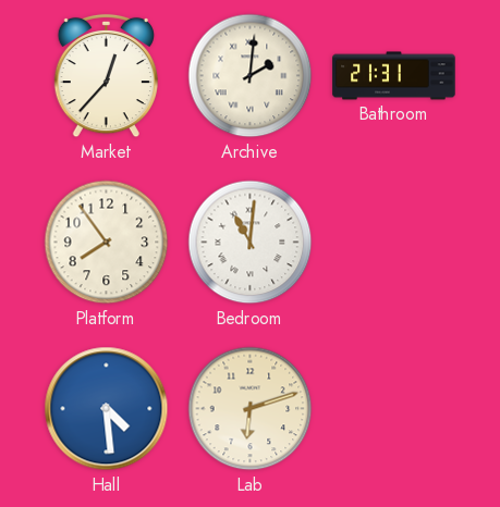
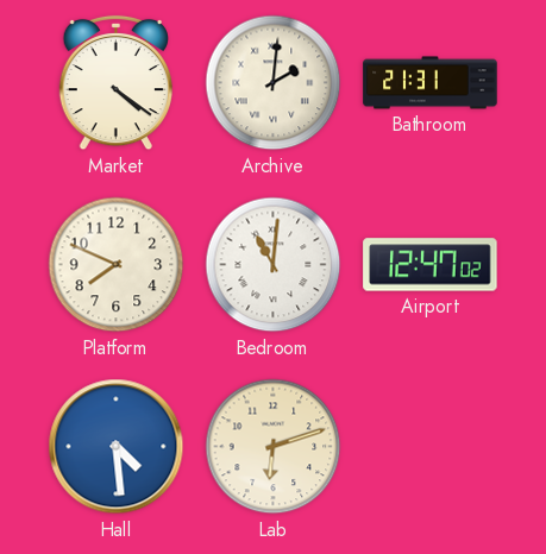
Market: 12:37 -> 4:21
Platform: 7:54 -> 7:49
Airport: none -> 12:47
